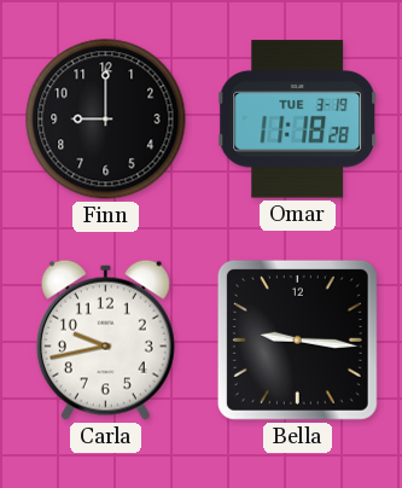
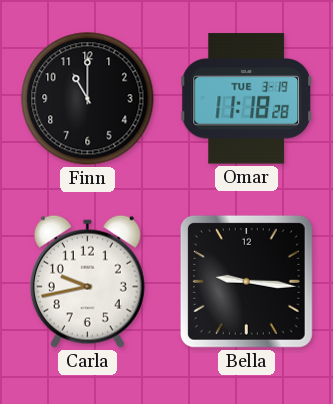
Finn: 9:00 -> 11:00
